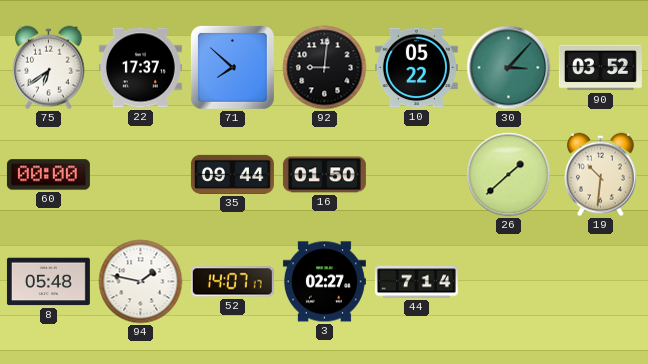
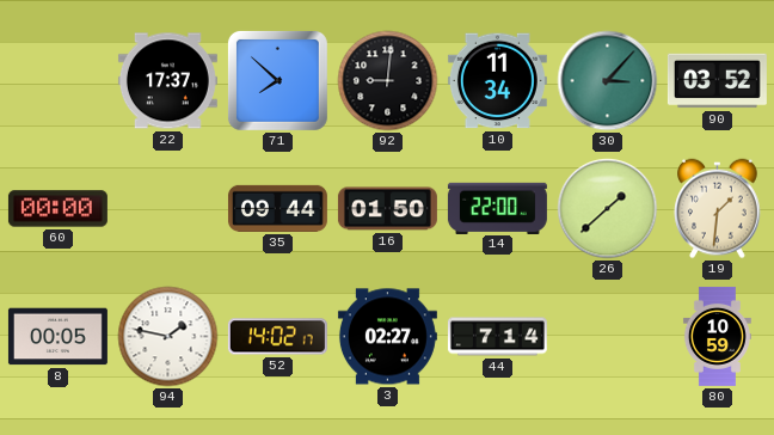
75: 6:39 -> none
10: 05:22 -> 11:34
14: none -> 22:00
19: 10:31 -> 1:31
8: 05:48 -> 00:05
52: 14:07 -> 14:02
80: none -> 10:59
